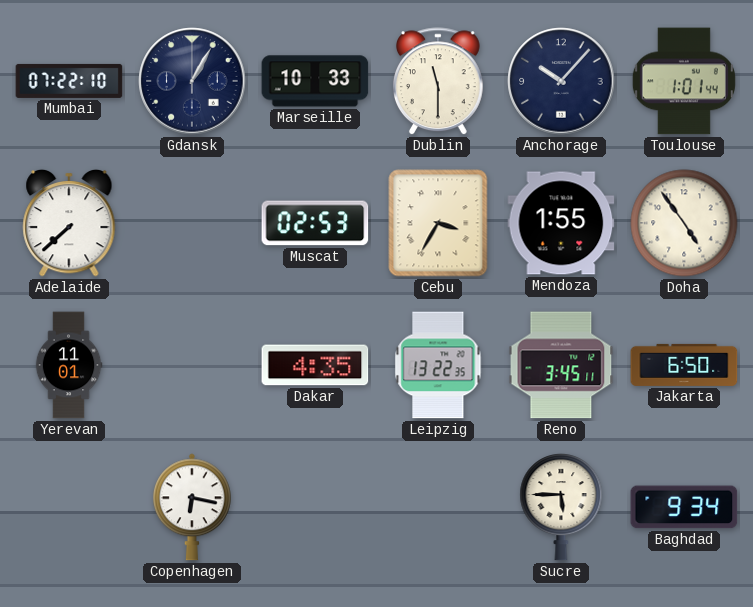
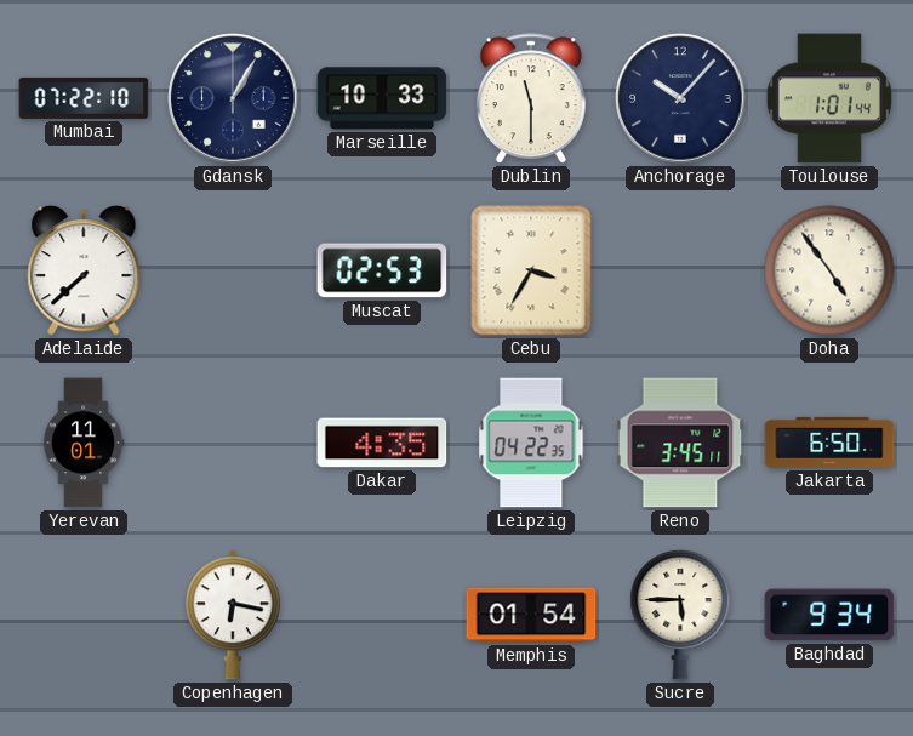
Mendoza: 1:55 -> none
Leipzig: 13:22 -> 04:22
Memphis: none -> 01:54
